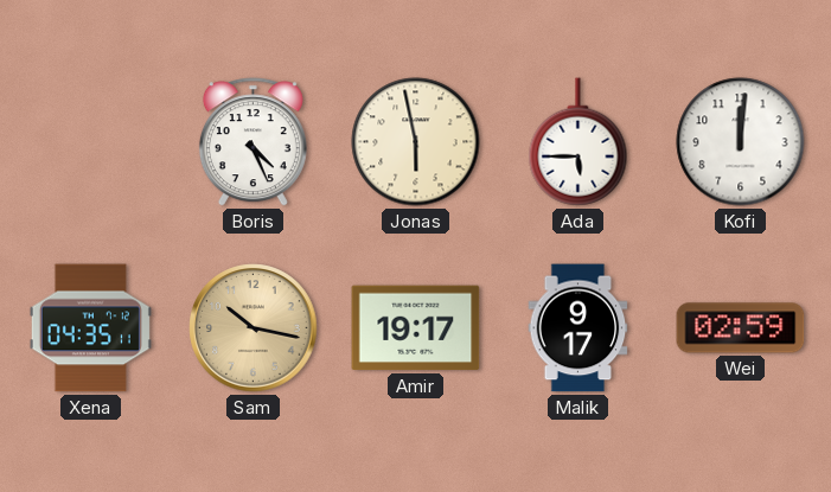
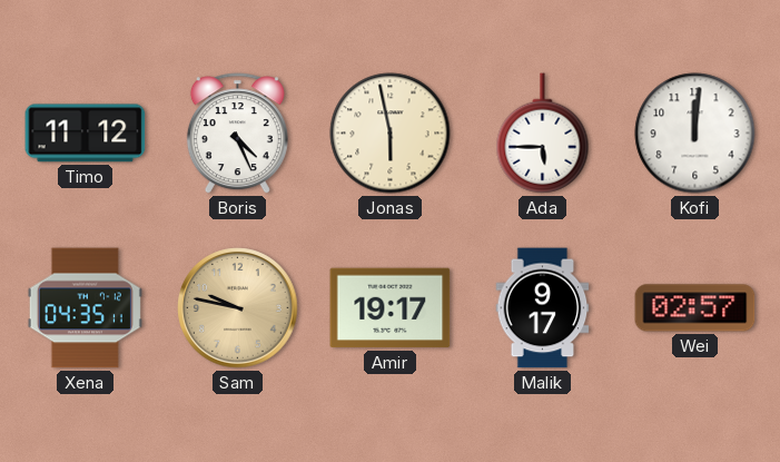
Timo: none -> 11:12
Sam: 10:17 -> 9:47
Wei: 02:59 -> 02:57
